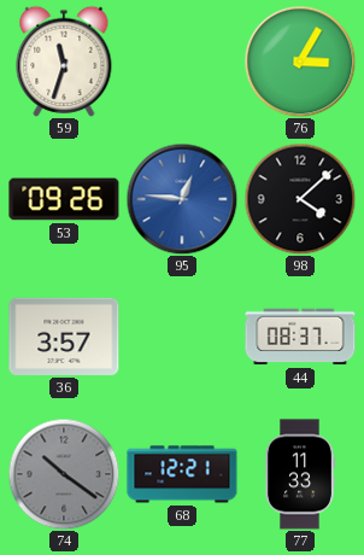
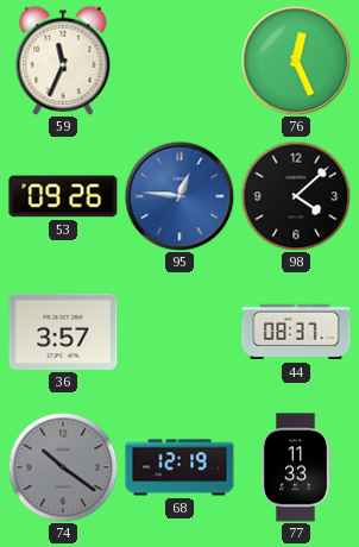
59: 11:33 -> 11:34
76: 3:05 -> 12:26
68: 12:21 -> 12:19
